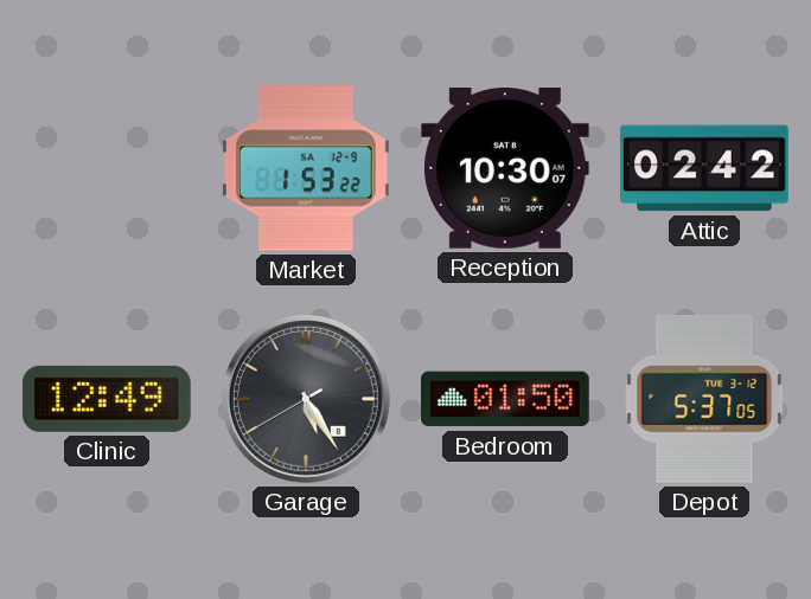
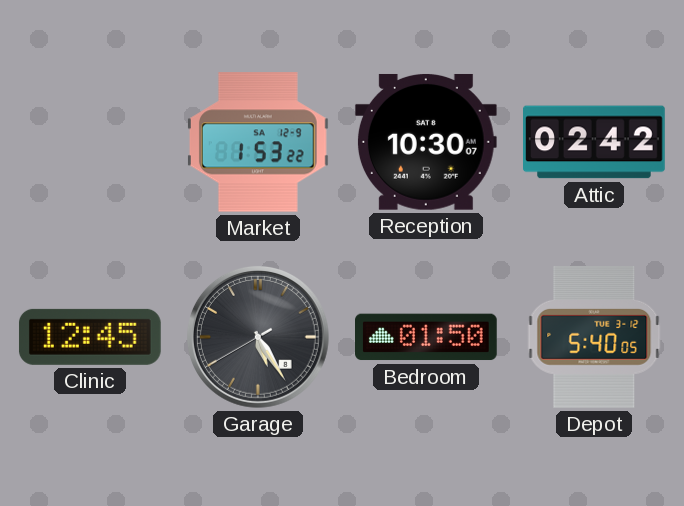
Clinic: 12:49 -> 12:45
Depot: 5:37 -> 5:40
